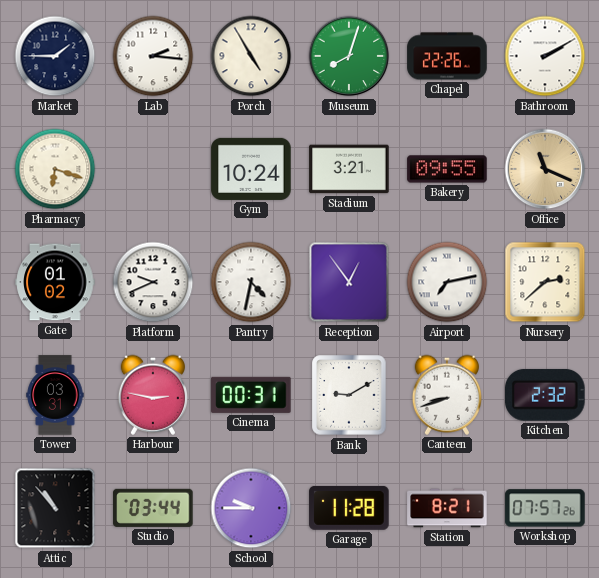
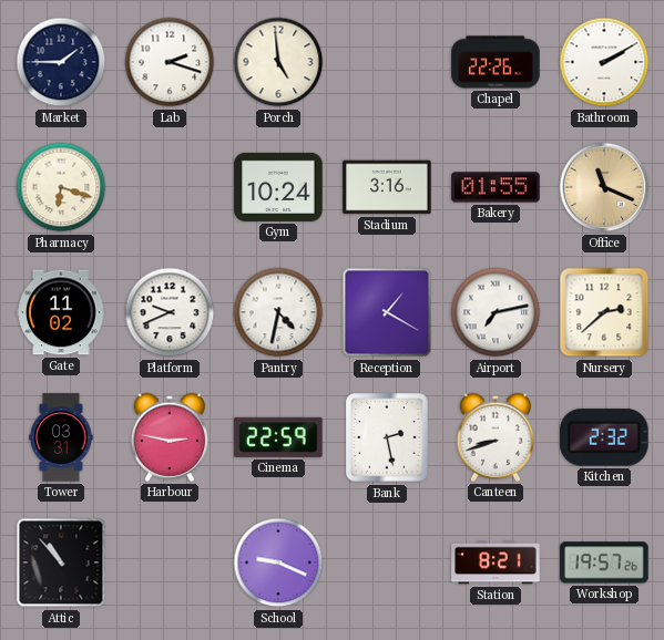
Lab: 2:16 -> 2:18
Porch: 4:55 -> 4:59
Museum: 8:03 -> none
Stadium: 3:21 -> 3:16
Bakery: 09:55 -> 01:55
Gate: 01:02 -> 11:02
Reception: 12:54 -> 1:20
Cinema: 00:31 -> 22:59
Bank: 9:10 -> 2:28
Studio: 03:44 -> none
School: 9:45 -> 9:19
Garage: 11:28 -> none
Workshop: 07:57 -> 19:57
